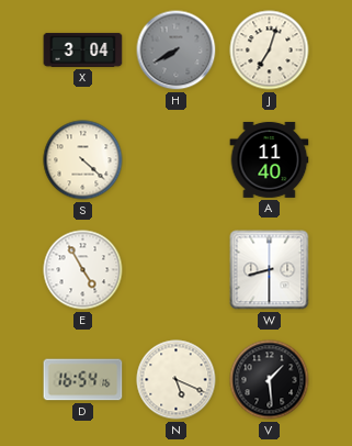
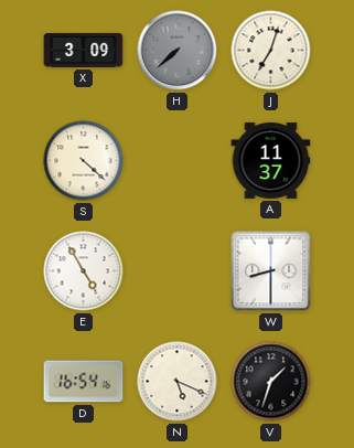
X: 3:04 -> 3:09
H: 7:40 -> 7:38
A: 11:40 -> 11:37
V: 1:29 -> 1:33
